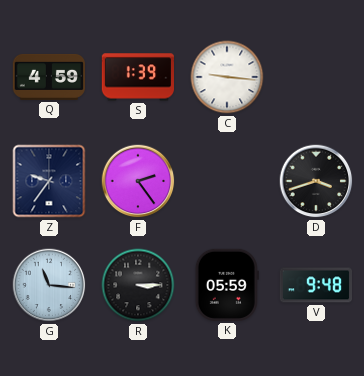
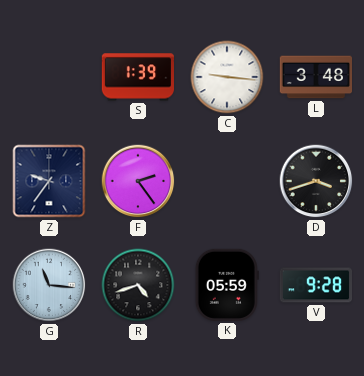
Q: 4:59 -> none
L: none -> 3:48
R: 3:15 -> 4:42
V: 9:48 -> 9:28
